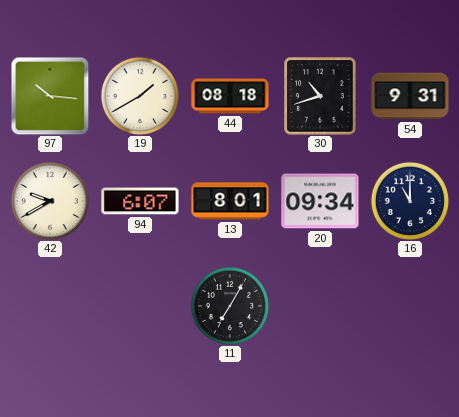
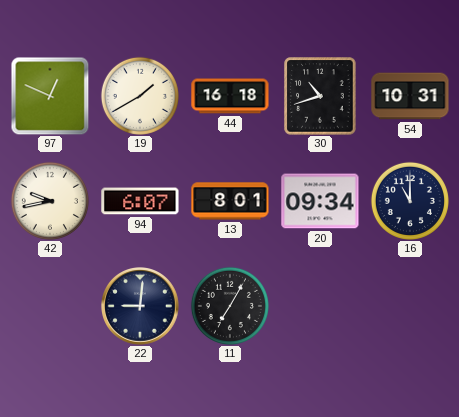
97: 10:16 -> 12:49
44: 08:18 -> 16:18
54: 9:31 -> 10:31
42: 9:40 -> 9:43
22: none -> 9:01
